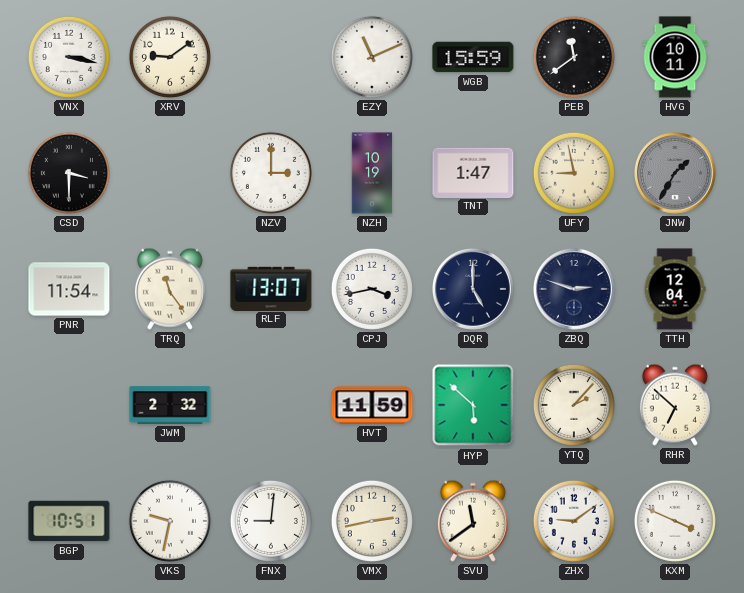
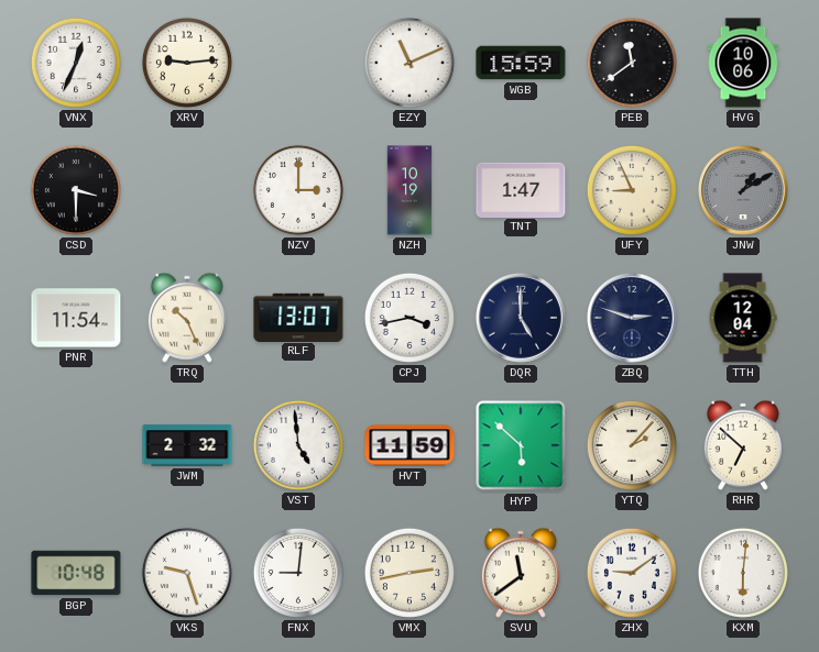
VNX: 3:17 -> 12:34
XRV: 9:09 -> 9:14
HVG: 10:11 -> 10:06
UFY: 8:58 -> 8:56
JNW: 1:35 -> 1:10
TRQ: 11:24 -> 10:26
VST: none -> 4:59
BGP: 10:51 -> 10:48
VKS: 9:32 -> 9:27
KXM: 3:49 -> 6:01
